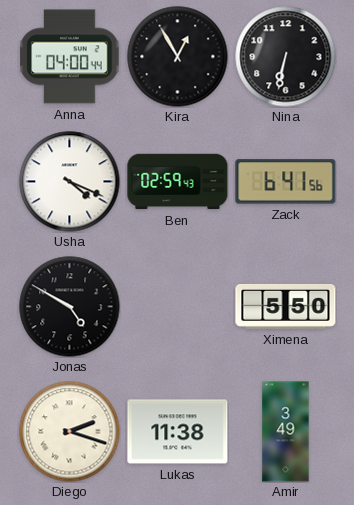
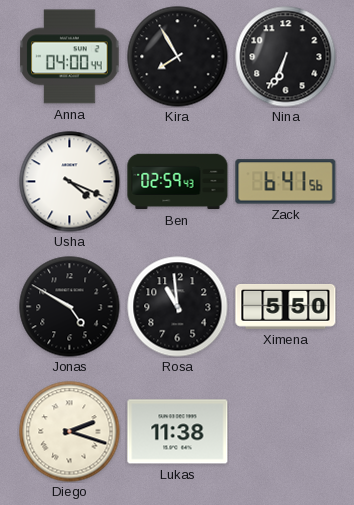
Kira: 12:55 -> 7:55
Nina: 6:32 -> 6:34
Rosa: none -> 10:59
Amir: 3:49 -> none
